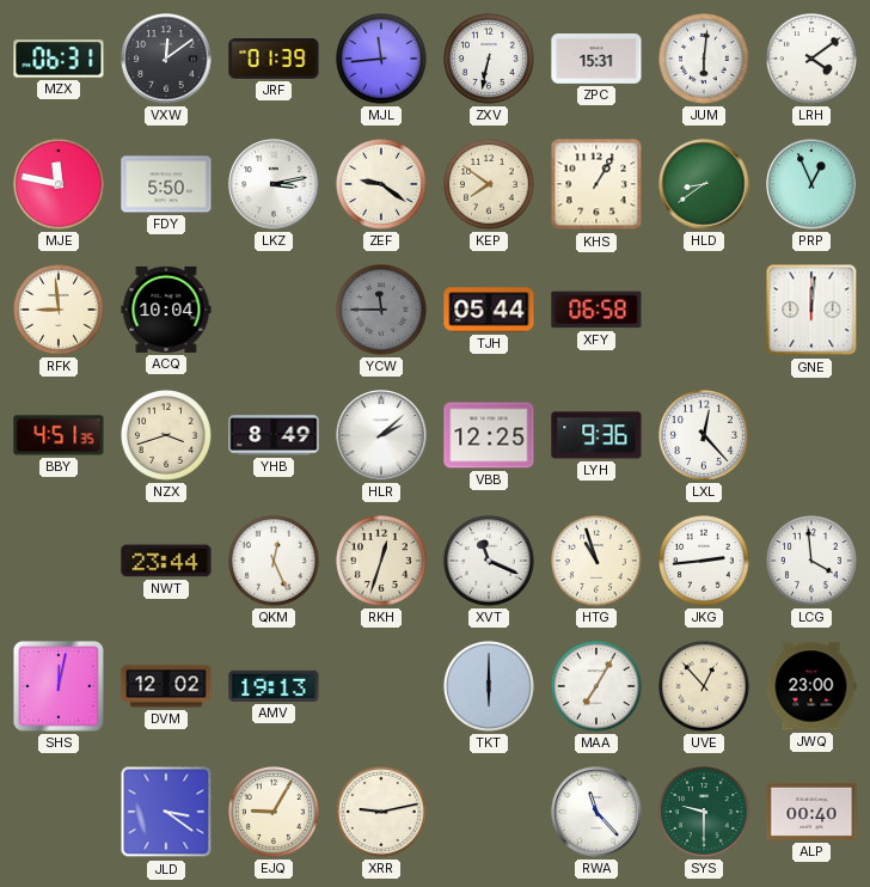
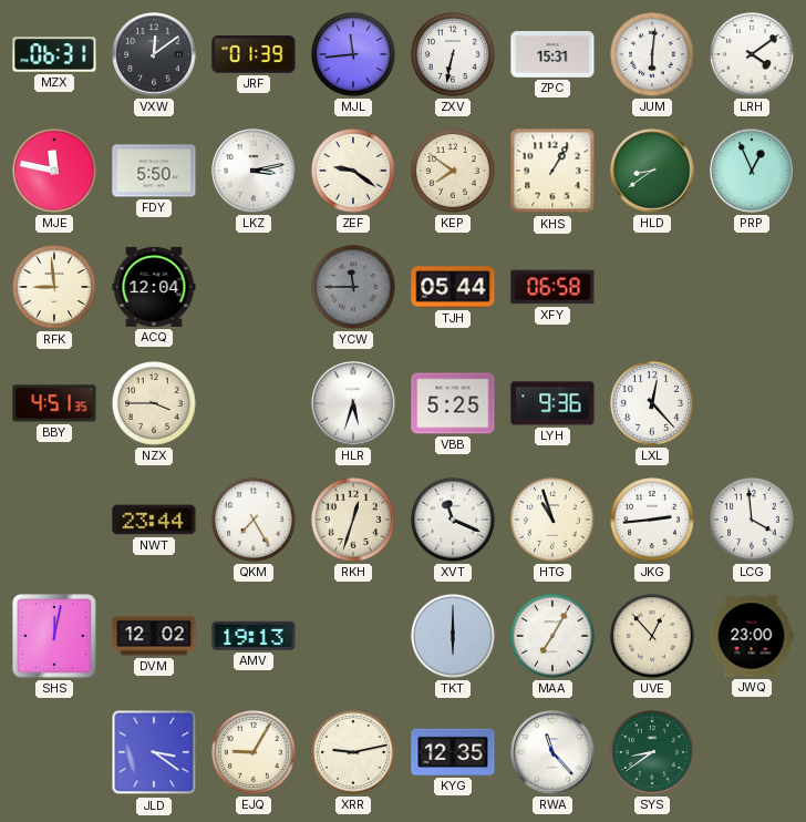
ACQ: 10:04 -> 12:04
GNE: 12:01 -> none
NZX: 3:42 -> 3:45
YHB: 8:49 -> none
HLR: 2:08 -> 5:33
VBB: 12:25 -> 5:25
QKM: 12:26 -> 7:25
KYG: none -> 12:35
SYS: 9:30 -> 8:39
ALP: 00:40 -> none
